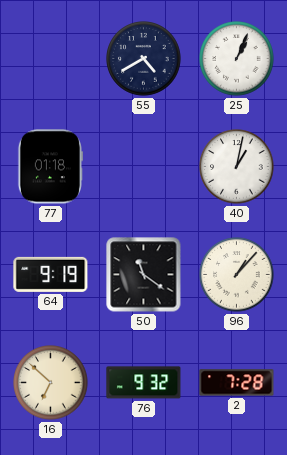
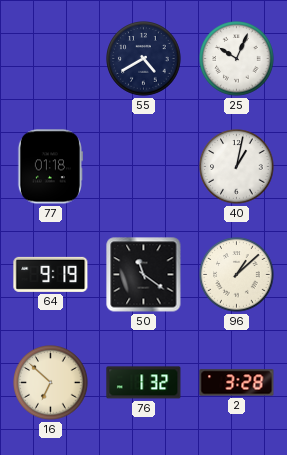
25: 1:04 -> 10:04
96: 1:07 -> 1:08
76: 9:32 -> 1:32
2: 7:28 -> 3:28
